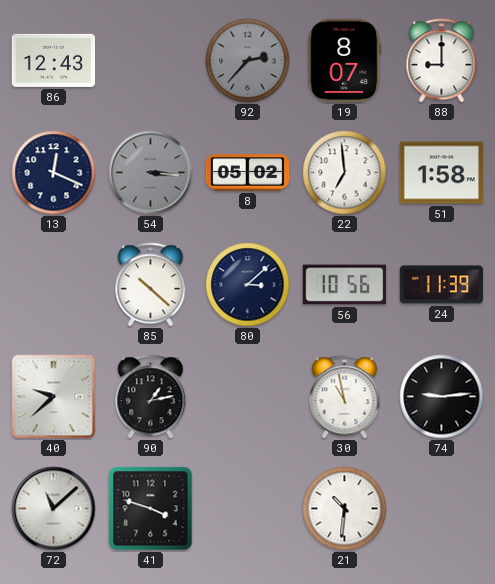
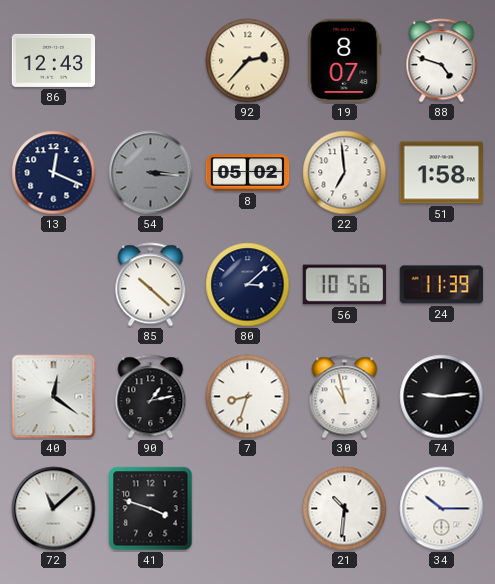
92 dial: grey -> cream
88: 9:00 -> 4:48
40: 9:38 -> 12:21
7: none -> 8:33
34: none -> 10:15
